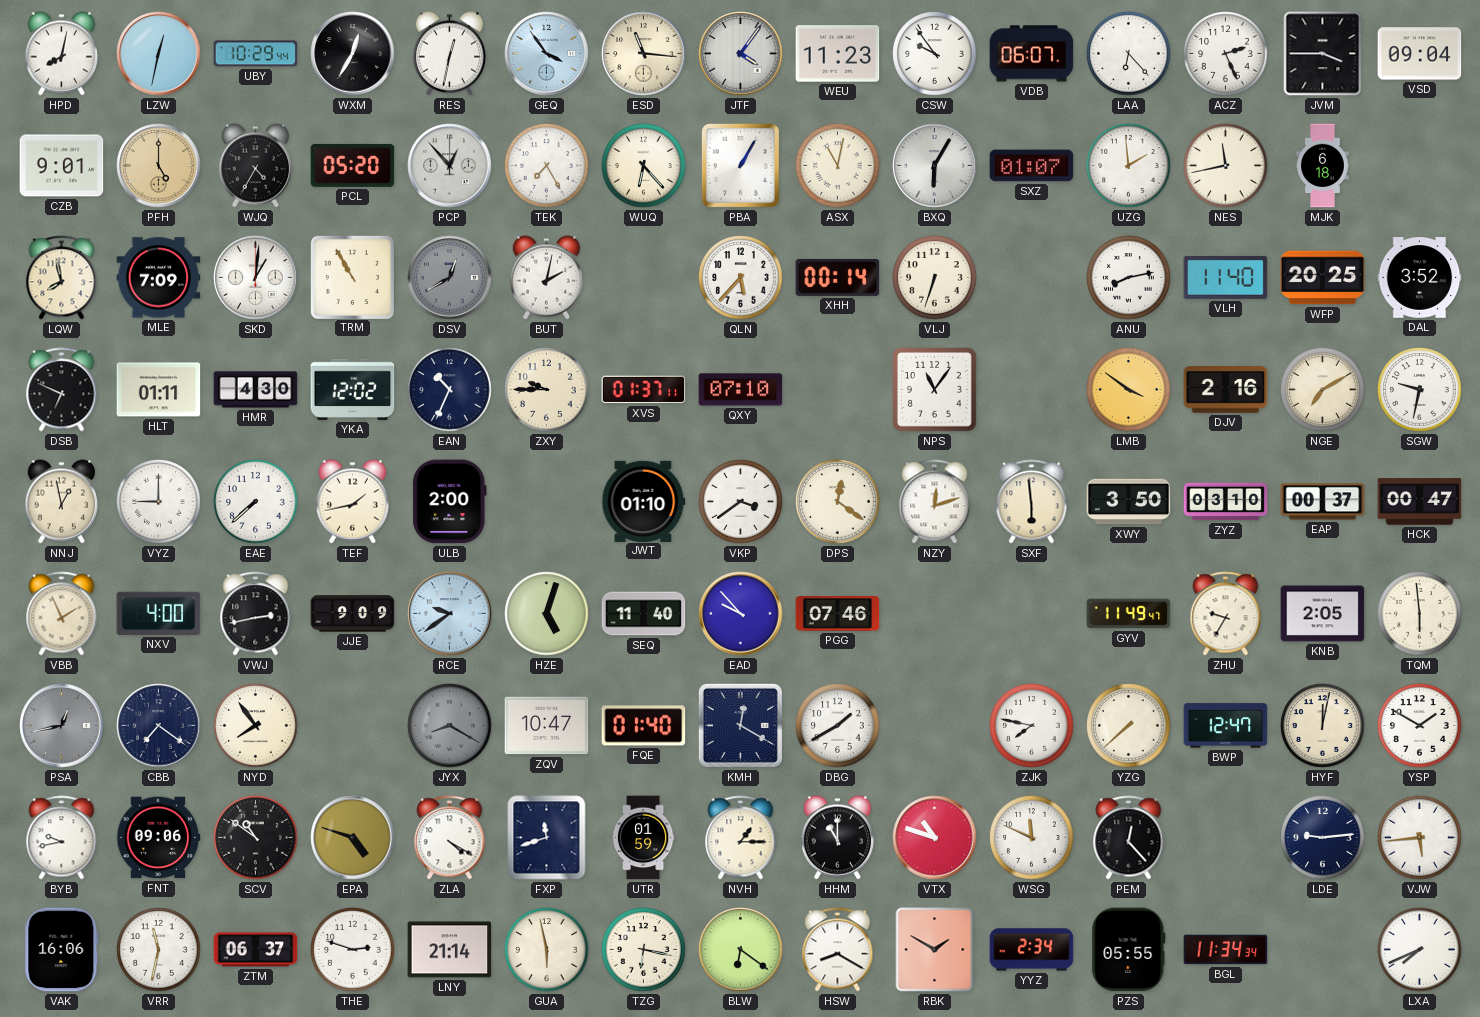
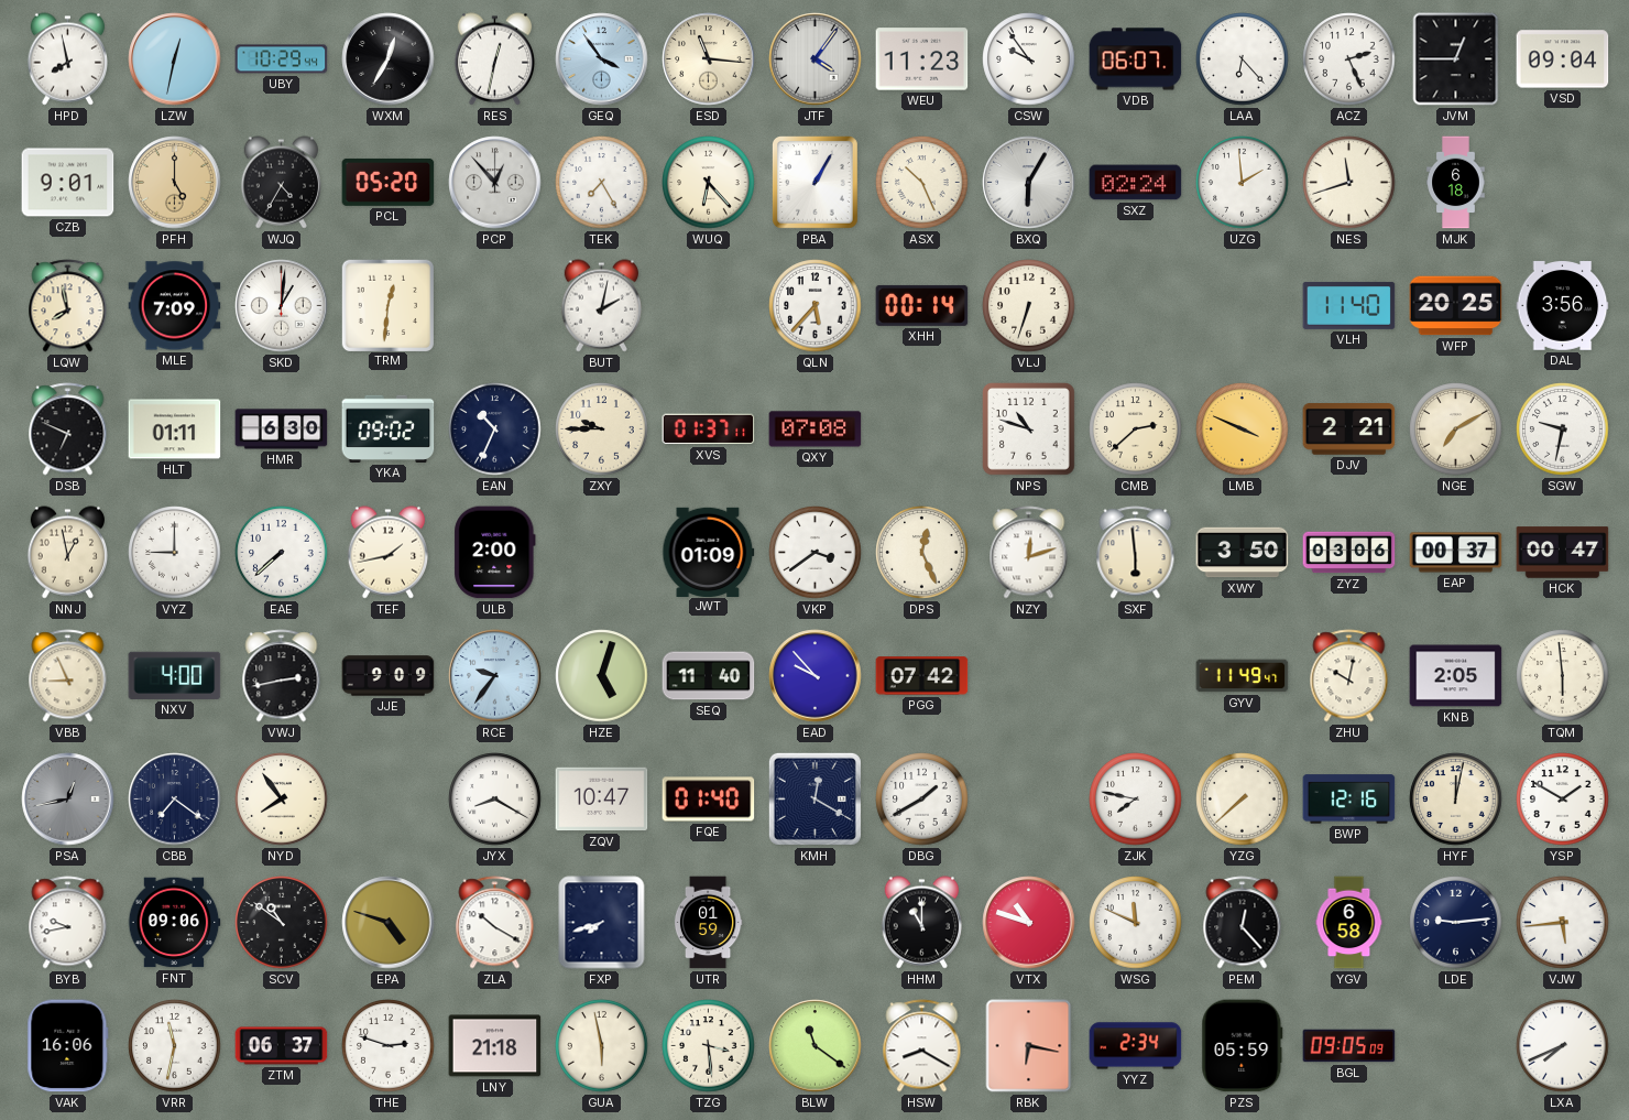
HPD: 8:02 -> 7:58
JVM: 3:45 -> 12:45
ASX: 11:02 -> 10:26
SXZ: 01:07 -> 02:24
NES: 11:43 -> 11:42
TRM: 10:55 -> 12:31
DSV: 12:40 -> none
ANU: 8:13 -> none
DAL: 3:52 -> 3:56
HMR: 4:30 -> 6:30
YKA: 12:02 -> 09:02
QXY: 07:10 -> 07:08
NPS: 11:06 -> 10:48
CMB: none -> 2:38
LMB: 3:51 -> 3:49
DJV: 2:16 -> 2:21
JWT: 01:10 -> 01:09
DPS: 12:21 -> 12:26
ZYZ: 03:10 -> 03:06
VBB: 1:56 -> 8:56
RCE: 9:39 -> 9:36
PGG: 07:46 -> 07:42
ZHU: 9:35 -> 10:02
JYX dial: grey -> white
BWP: 12:47 -> 12:16
ZLA: 4:20 -> 10:20
FXP: 11:42 -> 7:42
NVH: 1:15 -> none
YGV: none -> 6:58
LNY: 21:14 -> 21:18
TZG: 6:17 -> 3:29
BLW: 6:21 -> 11:21
RBK: 1:50 -> 6:17
PZS: 05:55 -> 05:59
BGL: 11:34 -> 09:05
